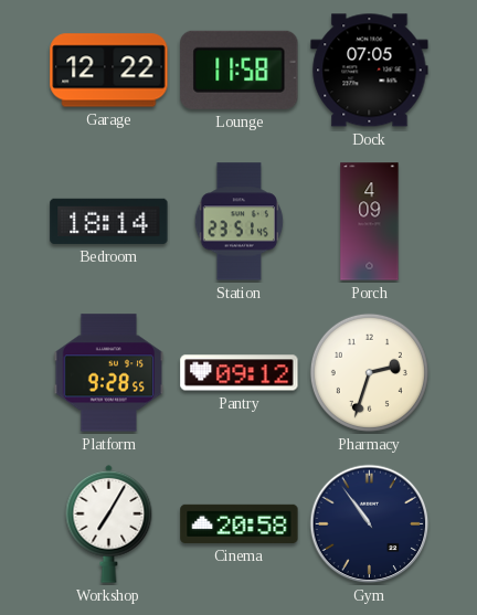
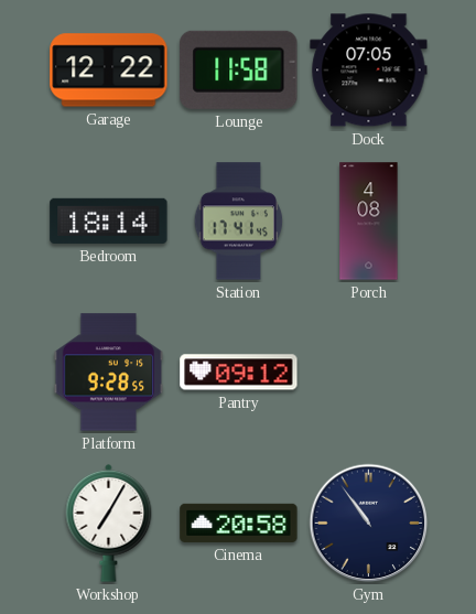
Station: 23:51 -> 17:41
Porch: 4:09 -> 4:08
Pharmacy: 2:33 -> none
